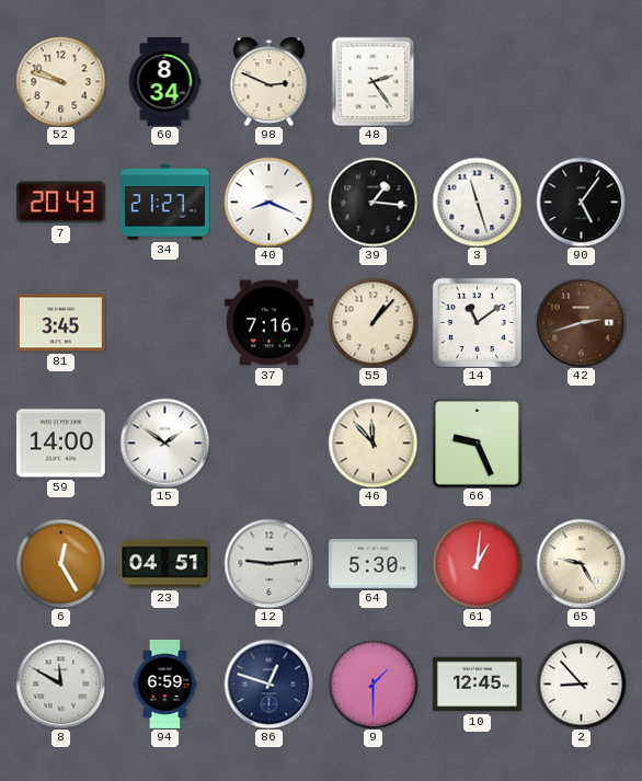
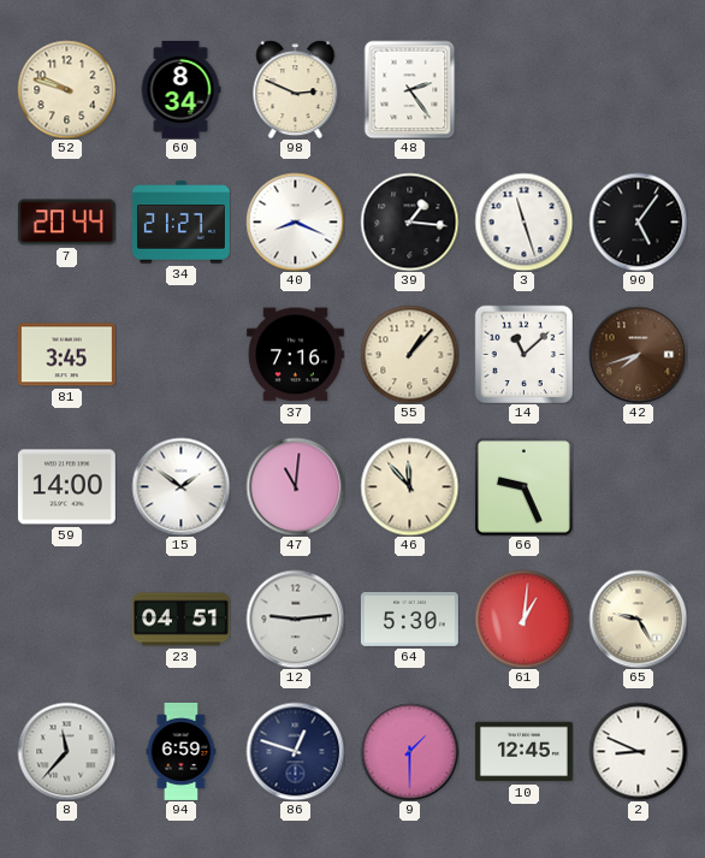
7: 20:43 -> 20:44
14: 11:09 -> 11:08
42: 2:42 -> 7:42
47: none -> 11:01
6: 12:25 -> none
8: 11:50 -> 11:37
2: 8:53 -> 8:49
